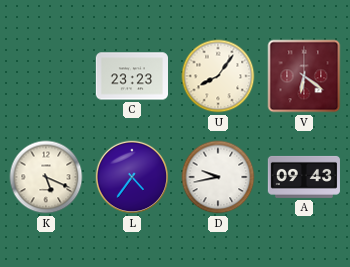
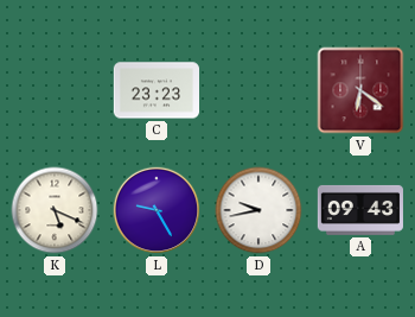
U: 8:06 -> none
L: 4:36 -> 9:25
